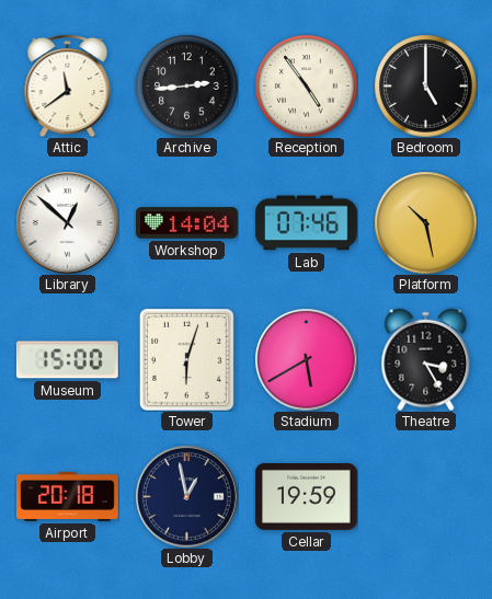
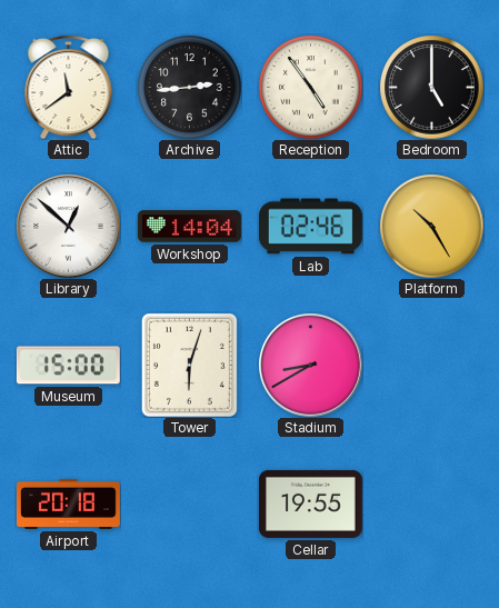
Lab: 07:46 -> 02:46
Platform: 10:28 -> 10:25
Stadium: 5:40 -> 8:40
Theatre: 3:25 -> none
Lobby: 12:58 -> none
Cellar: 19:59 -> 19:55
